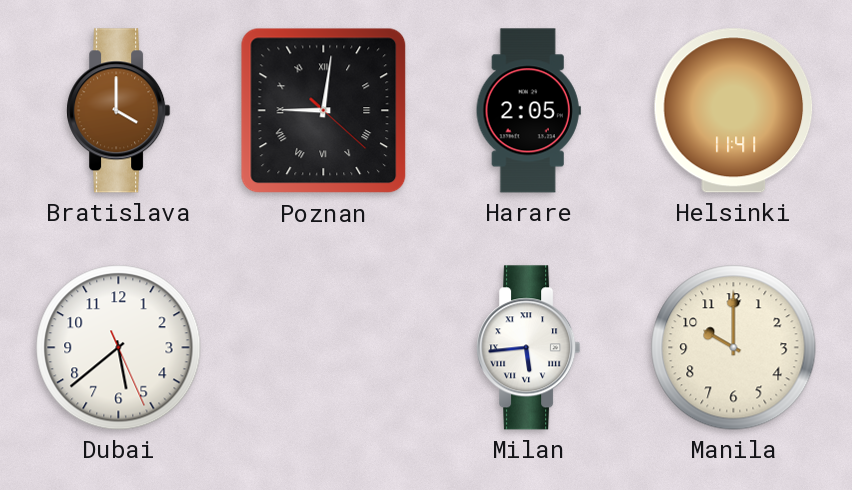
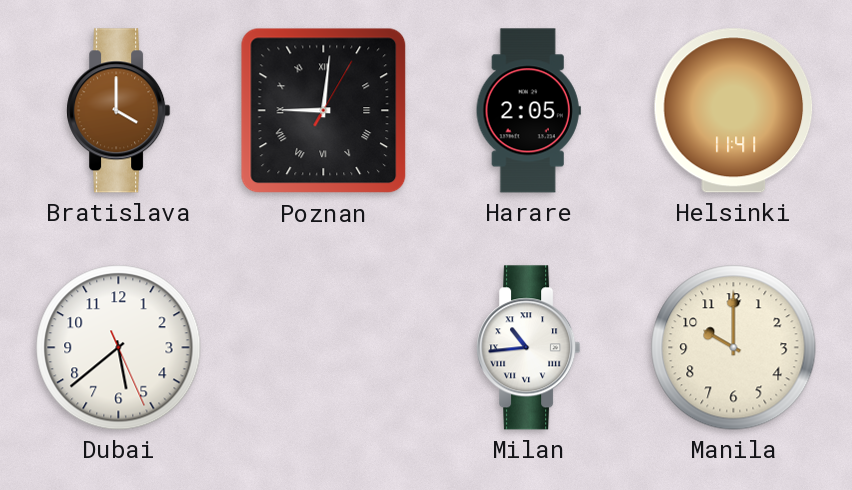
Poznan: 9:01:22 -> 9:01:05
Milan: 5:44 -> 10:44
